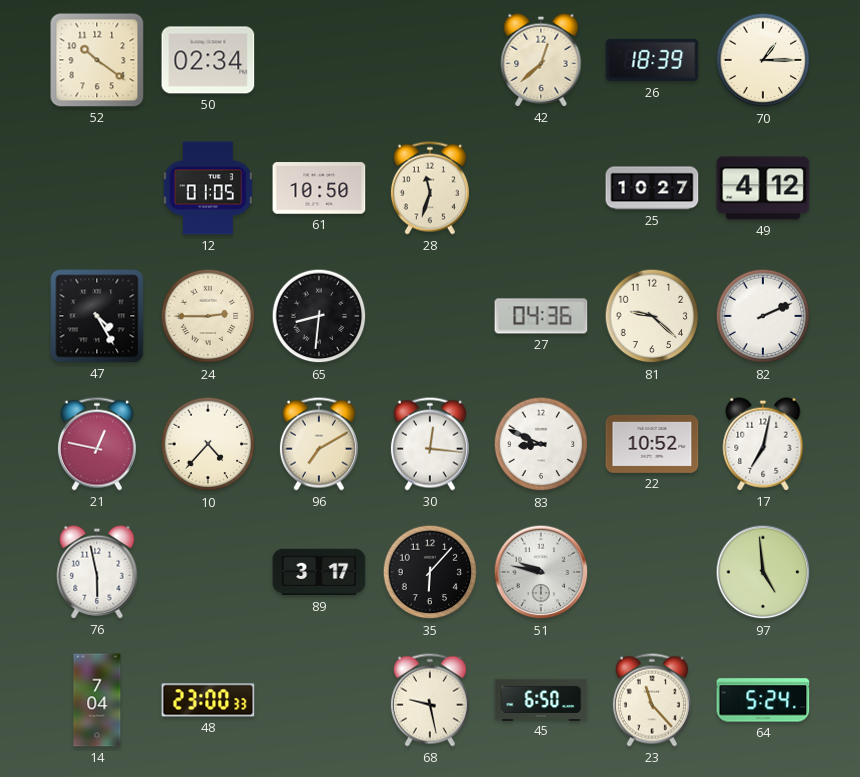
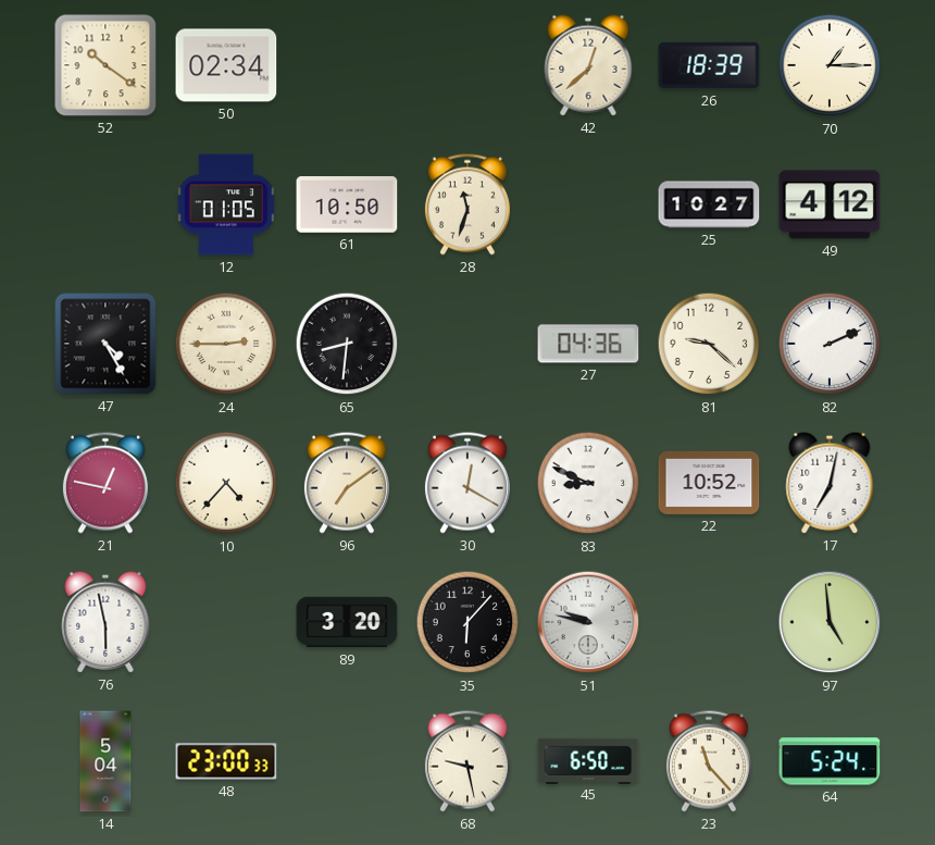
96: 7:10 -> 7:09
30: 12:16 -> 12:20
89: 3:17 -> 3:20
14: 7:04 -> 5:04
